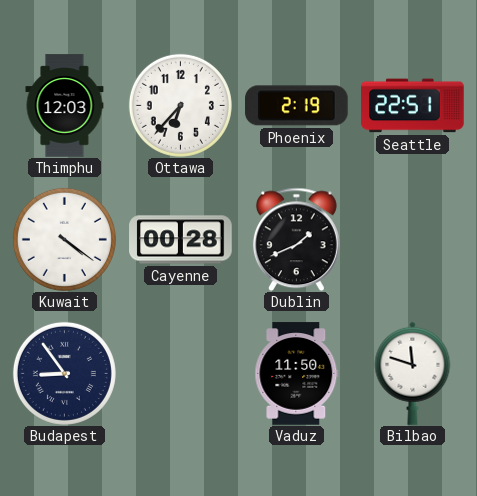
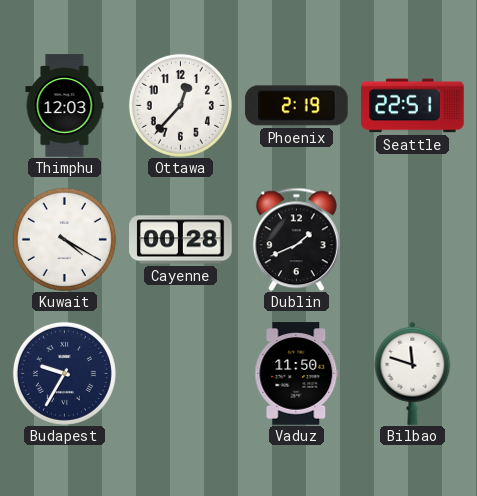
Ottawa: 6:37 -> 12:37
Kuwait: 4:21 -> 4:20
Budapest: 8:54 -> 9:35
